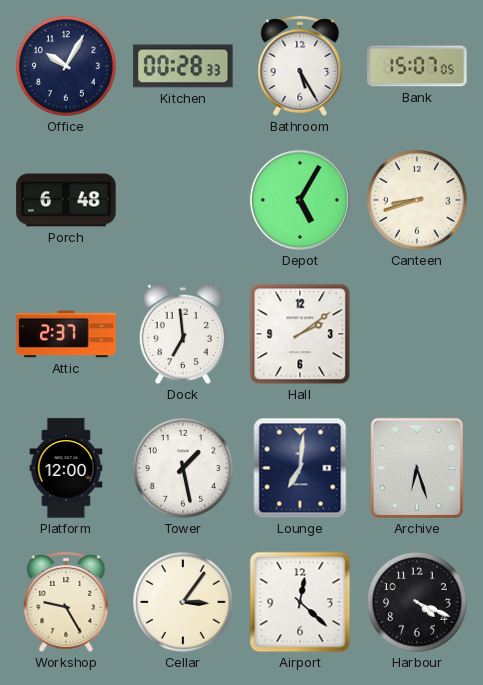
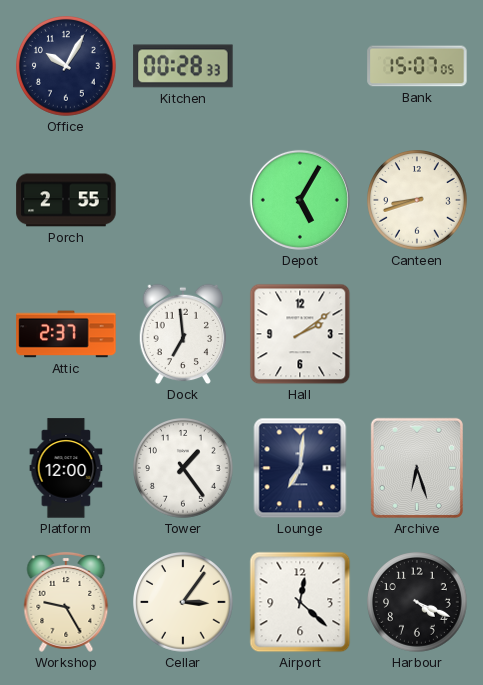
Bathroom: 5:25 -> none
Porch: 6:48 -> 2:55
Tower: 1:28 -> 1:24
